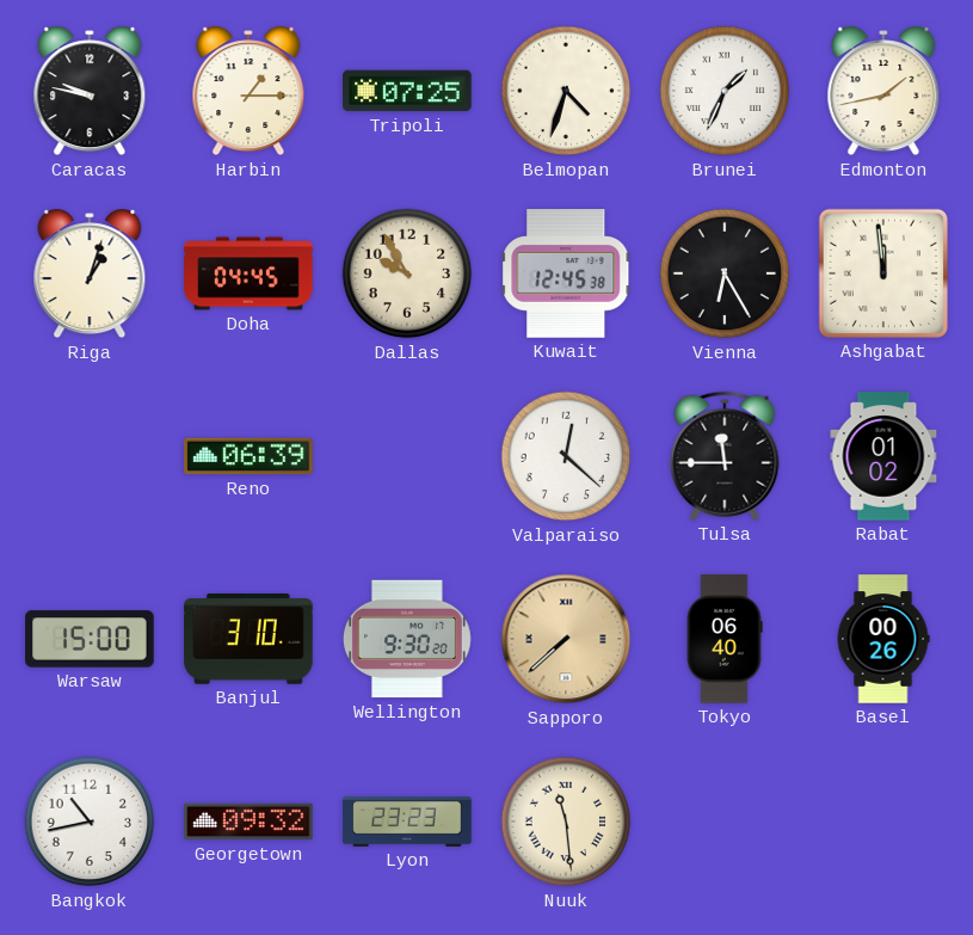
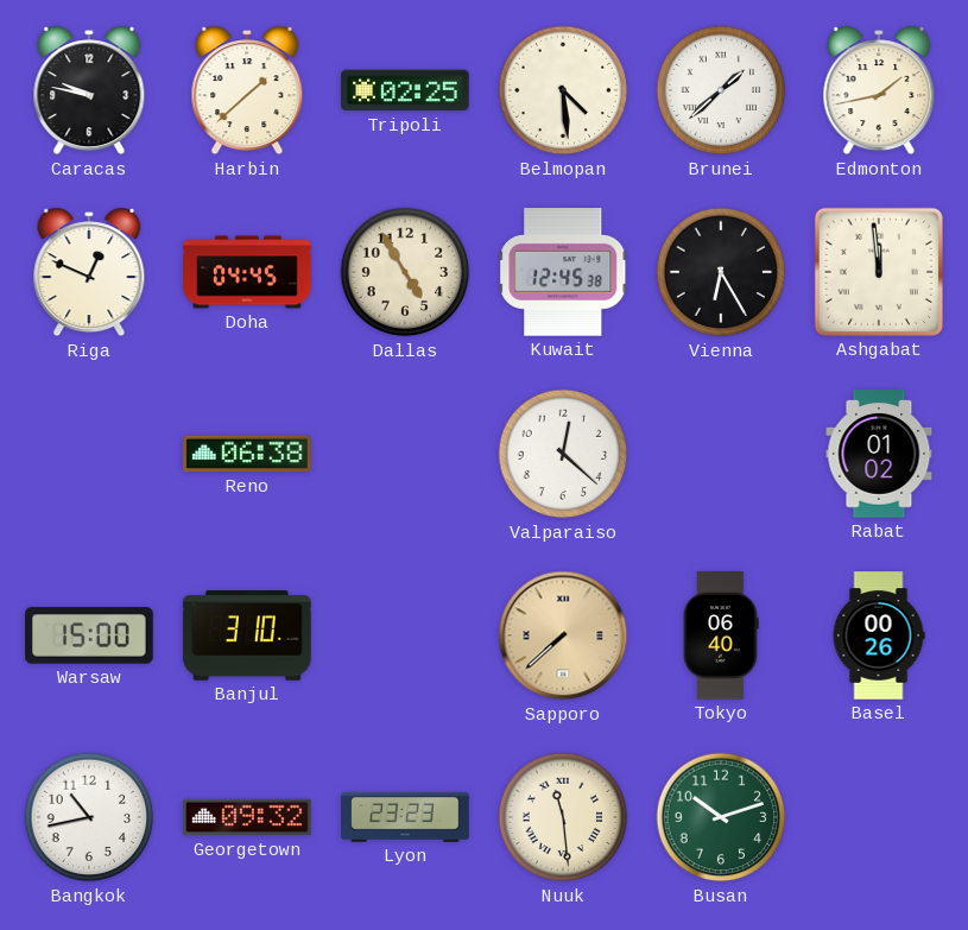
Harbin: 1:15 -> 1:38
Tripoli: 07:25 -> 02:25
Belmopan: 4:33 -> 4:29
Brunei: 1:34 -> 1:38
Riga: 1:03 -> 12:49
Dallas: 9:55 -> 4:55
Reno: 06:39 -> 06:38
Tulsa: 11:45 -> none
Wellington: 9:30 -> none
Busan: none -> 10:12
